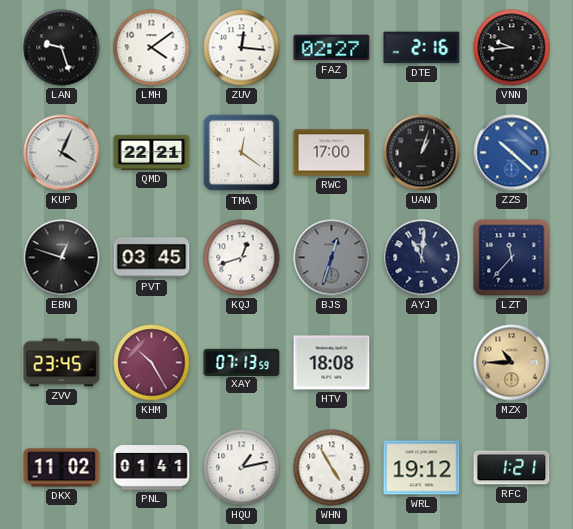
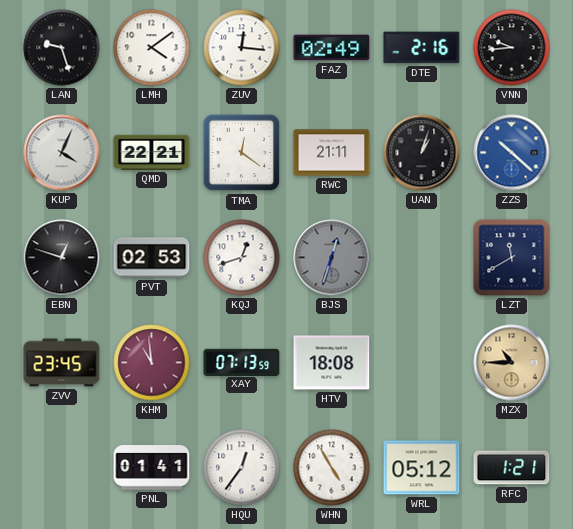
FAZ: 02:27 -> 02:49
RWC: 17:00 -> 21:11
PVT: 03:45 -> 02:53
AYJ: 11:01 -> none
LZT: 11:37 -> 11:40
KHM: 10:25 -> 10:59
DKX: 11:02 -> none
HQU: 1:13 -> 12:36
WRL: 19:12 -> 05:12
